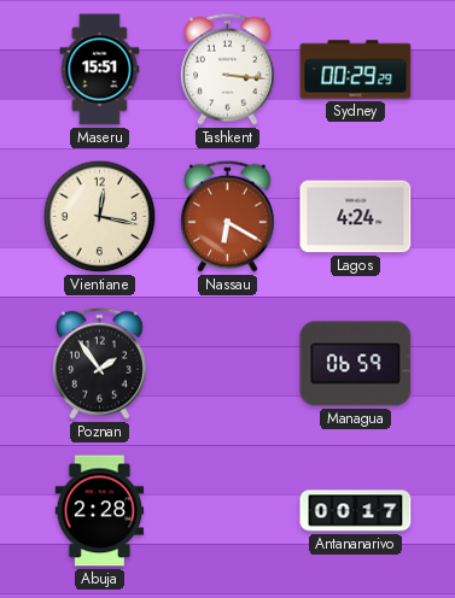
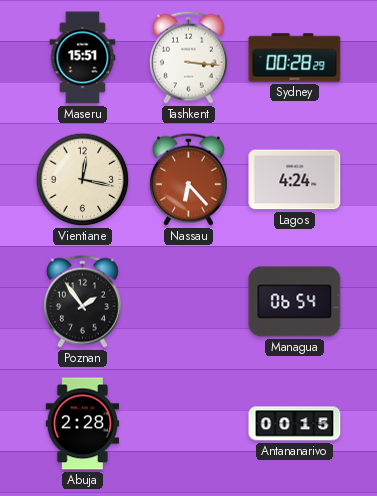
Sydney: 00:29 -> 00:28
Nassau: 6:20 -> 6:23
Managua: 06:59 -> 06:54
Antananarivo: 00:17 -> 00:15
